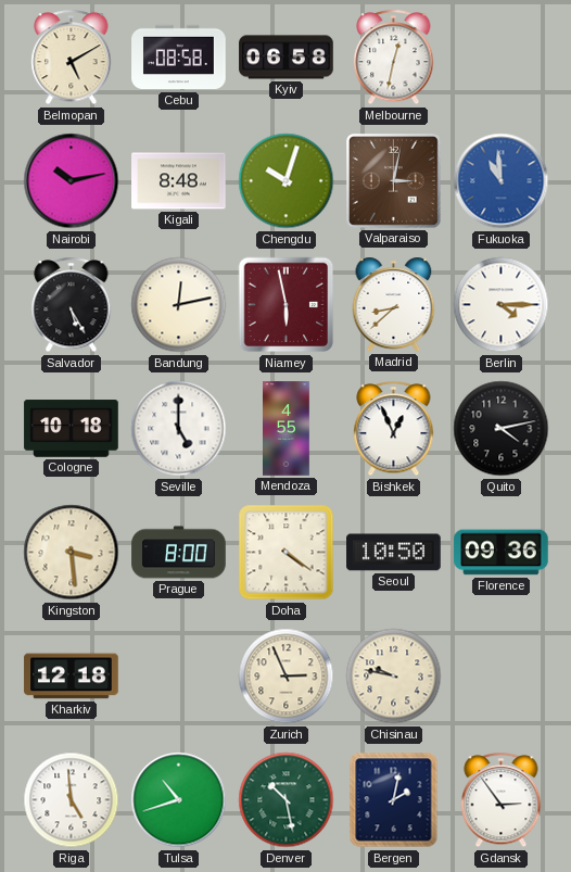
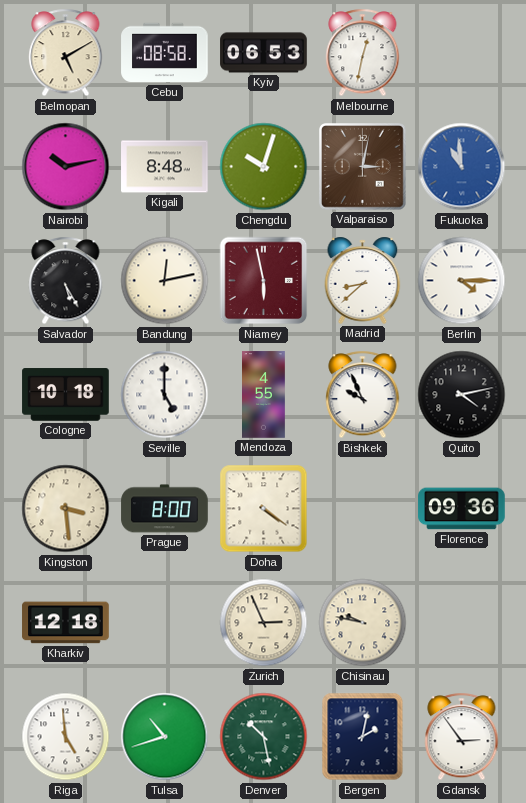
Kyiv: 06:58 -> 06:53
Bishkek: 12:56 -> 9:56
Seoul: 10:50 -> none
